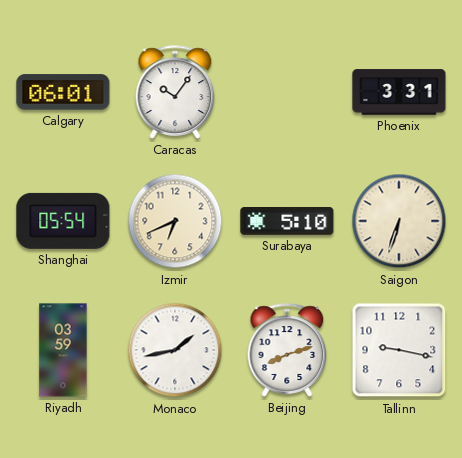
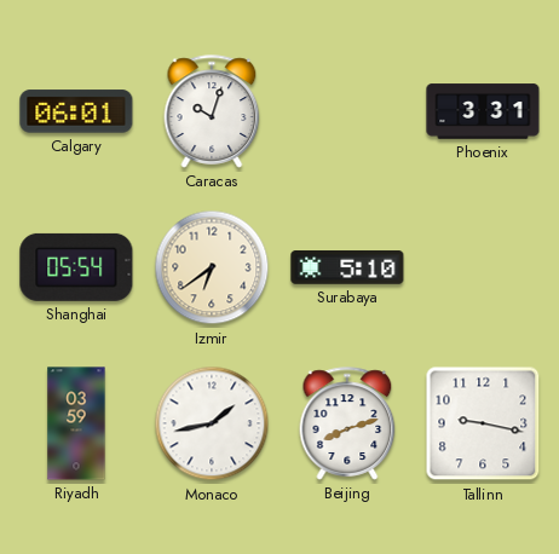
Caracas: 10:06 -> 10:03
Izmir: 6:41 -> 6:39
Saigon: 6:33 -> none
